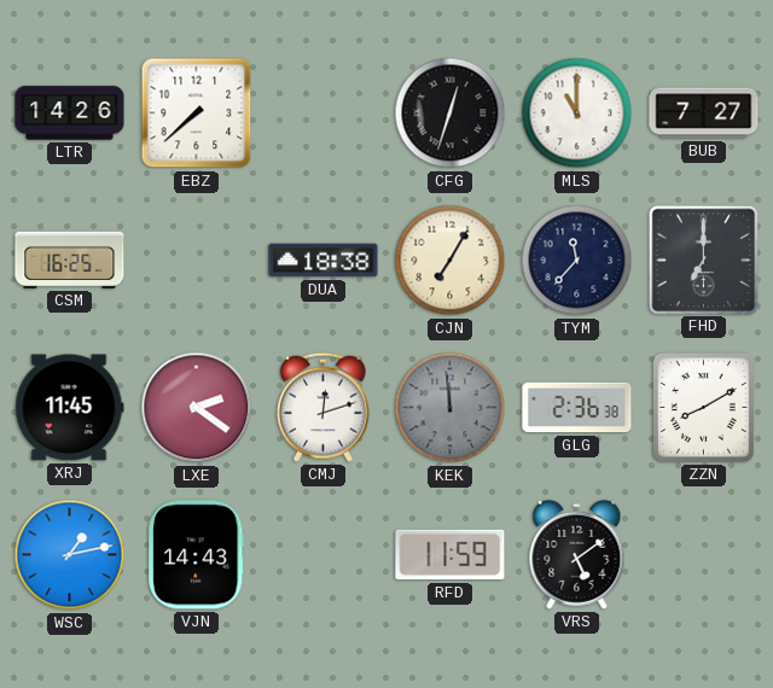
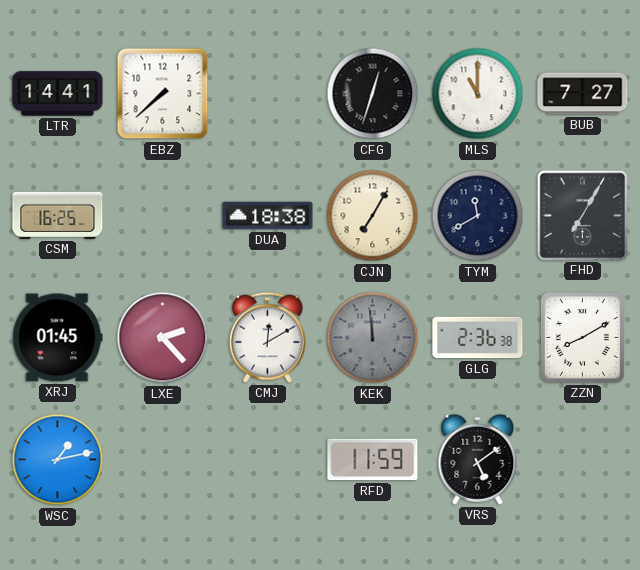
LTR: 14:26 -> 14:41
TYM: 11:37 -> 11:40
FHD: 7:00 -> 7:05
XRJ: 11:45 -> 01:45
LXE: 2:21 -> 2:23
CMJ: 12:12 -> 12:10
VJN: 14:43 -> none
